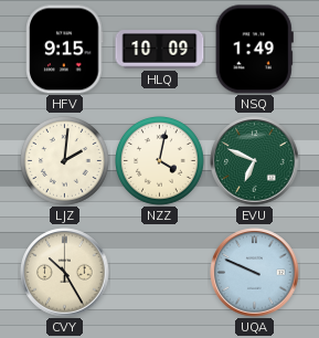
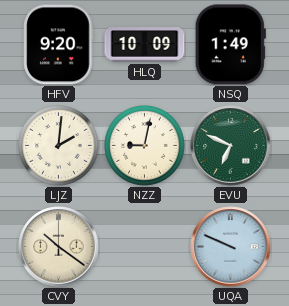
HFV: 9:15 -> 9:20
NZZ: 4:02 -> 9:02
CVY: 10:25 -> 10:21
